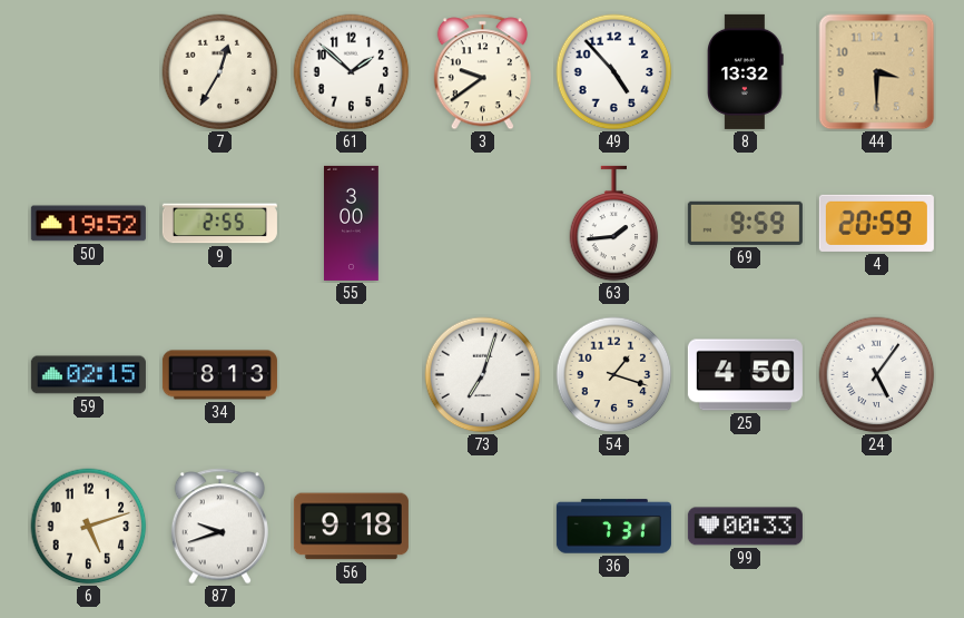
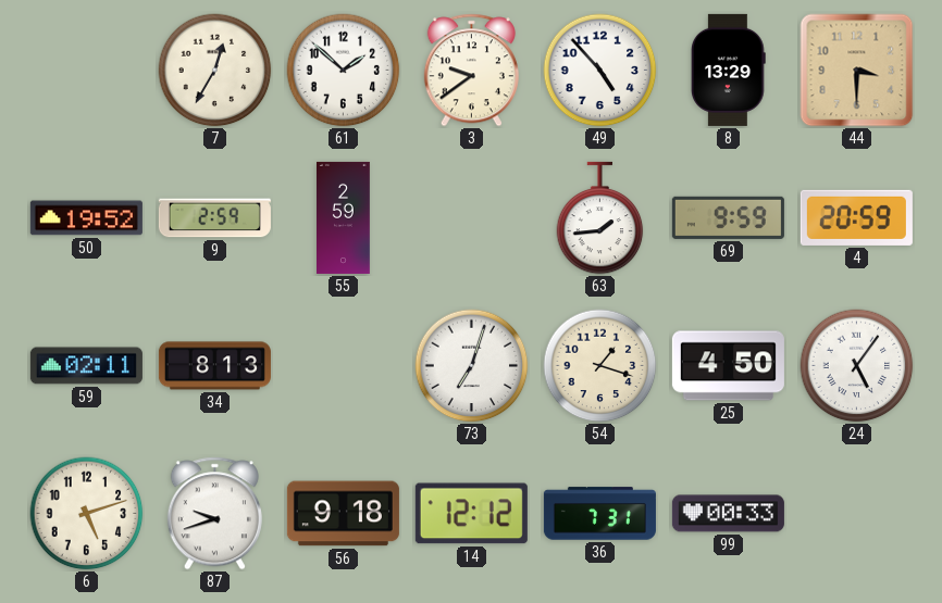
8: 13:32 -> 13:29
9: 2:55 -> 2:59
55: 3:00 -> 2:59
59: 02:15 -> 02:11
14: none -> 12:12
